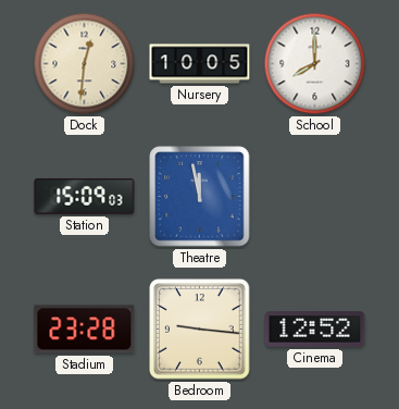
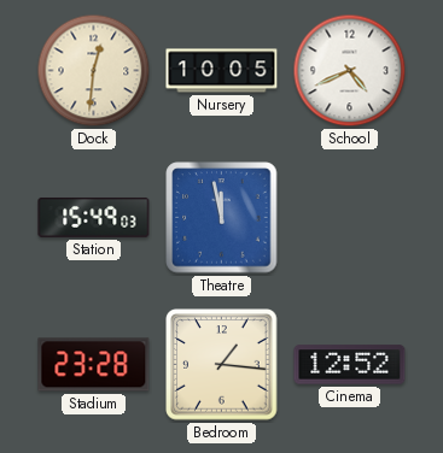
School: 8:00 -> 4:41
Station: 15:09 -> 15:49
Bedroom: 9:16 -> 1:16
